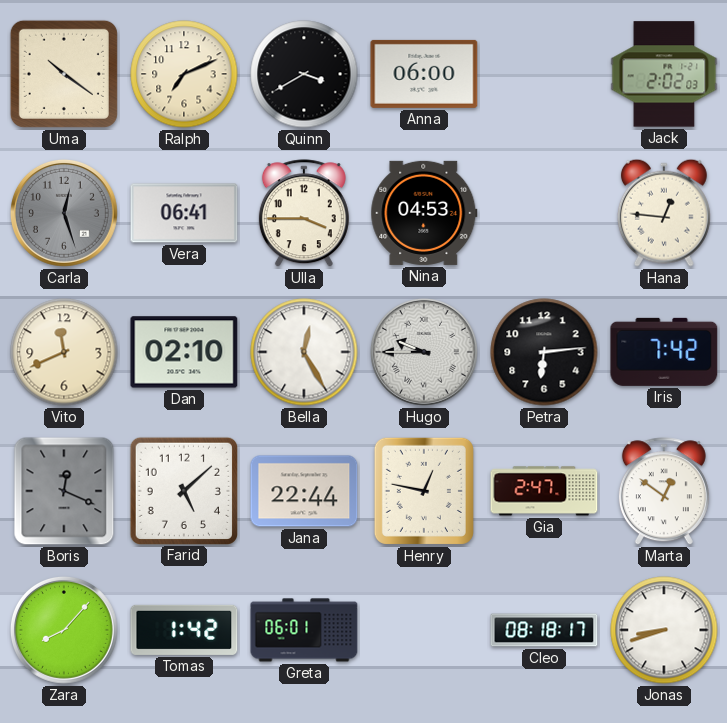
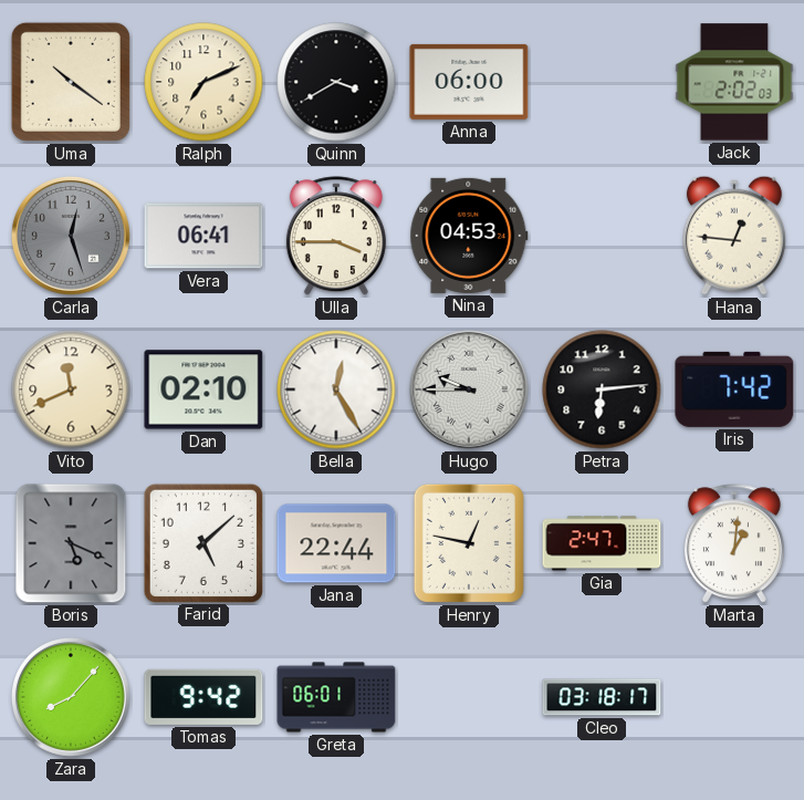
Boris: 12:19 -> 5:19
Marta: 12:51 -> 1:01
Tomas: 1:42 -> 9:42
Cleo: 08:18 -> 03:18
Jonas: 8:42 -> none
